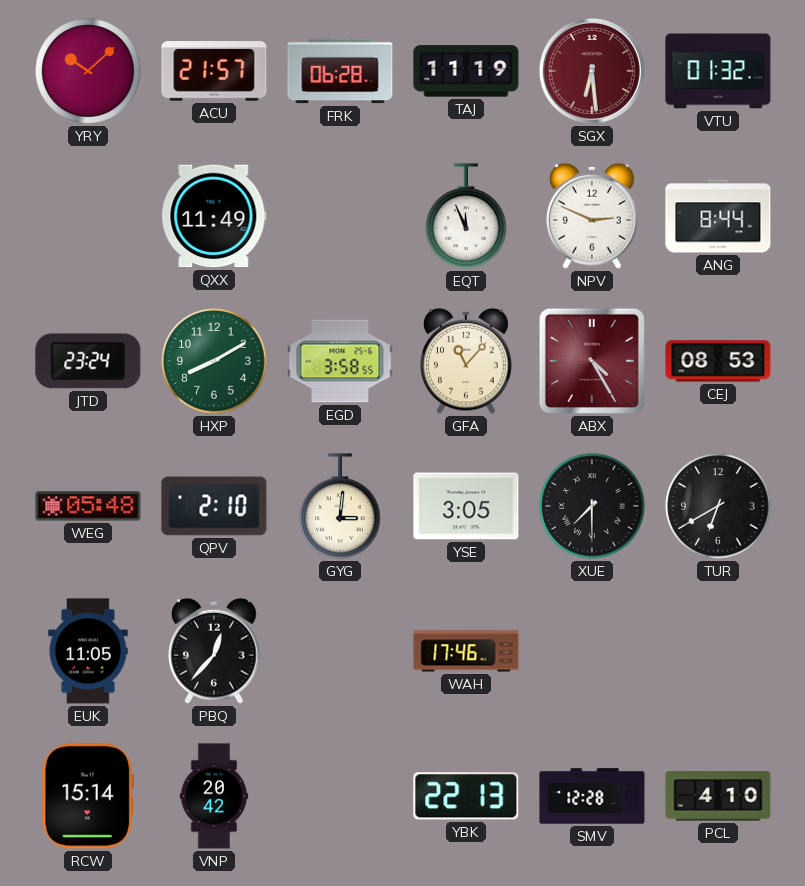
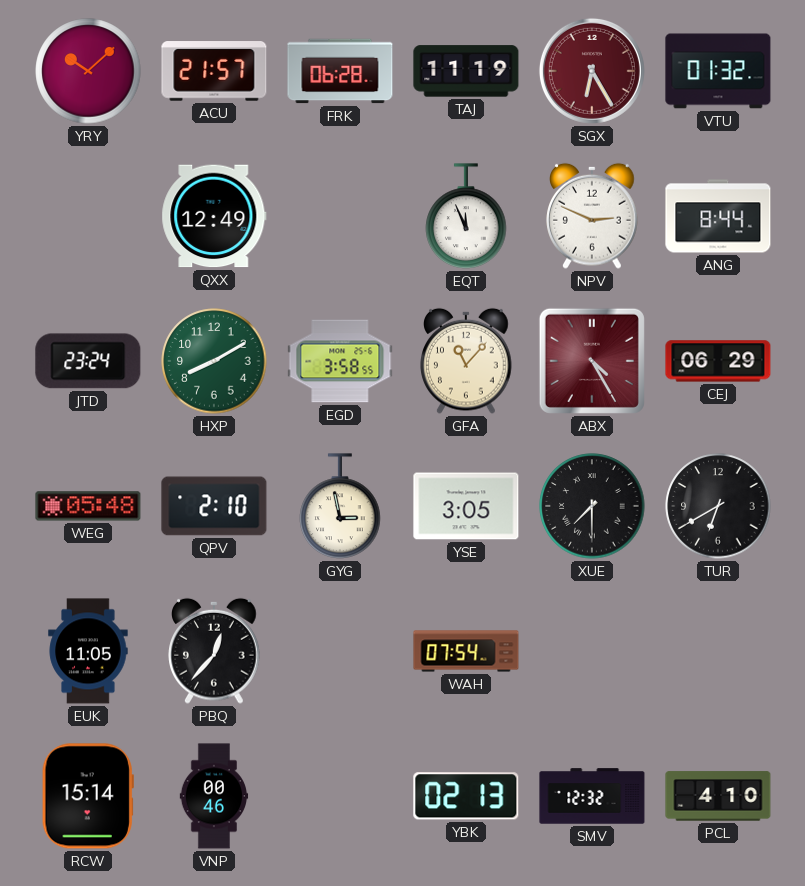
SGX: 6:29 -> 6:25
QXX: 11:49 -> 12:49
CEJ: 08:53 -> 06:29
GYG: 3:01 -> 2:58
WAH: 17:46 -> 07:54
VNP: 20:42 -> 00:46
YBK: 22:13 -> 02:13
SMV: 12:28 -> 12:32
